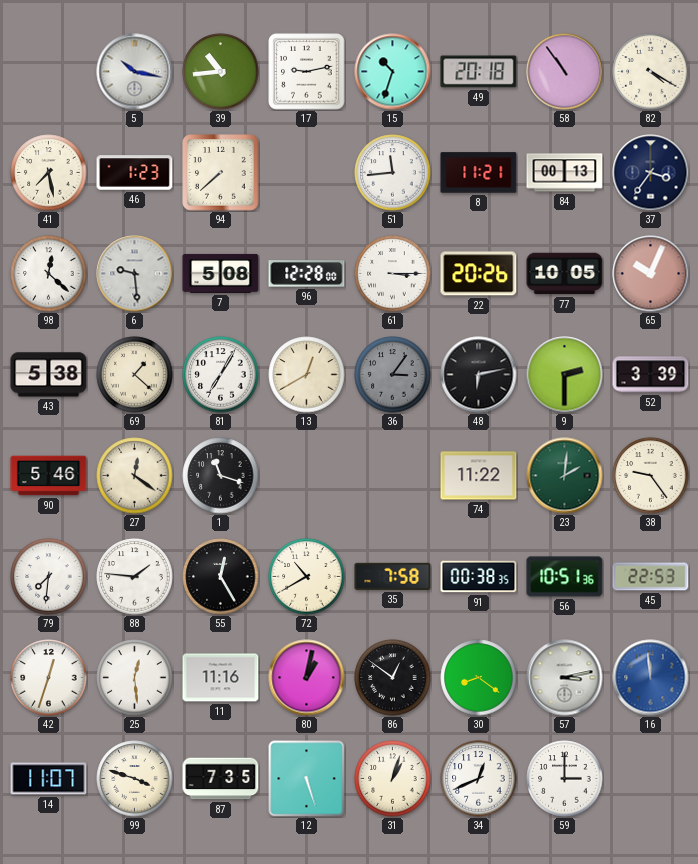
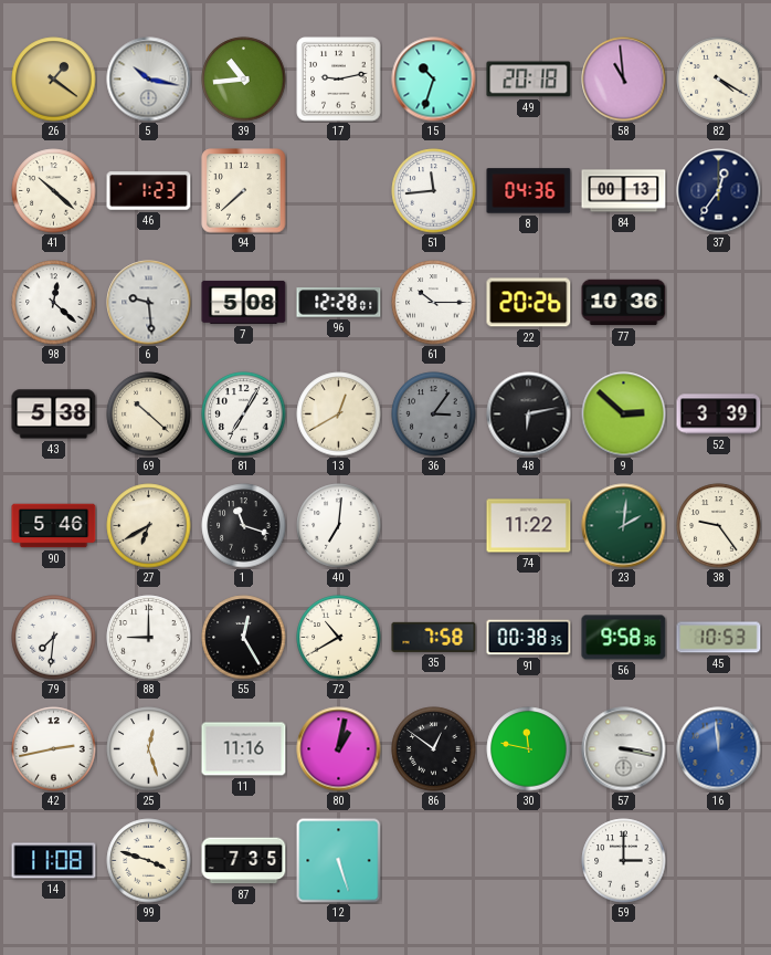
26: none -> 1:21
58: 10:54 -> 10:59
41: 7:28 -> 10:22
8: 11:21 -> 04:36
37: 3:36 -> 12:36
96: 12:28:00 -> 12:28:01
61: 3:15 -> 10:15
77: 10:05 -> 10:36
65: 10:04 -> none
69: 1:22 -> 10:22
9: 2:30 -> 2:52
27: 12:21 -> 6:40
40: none -> 7:01
88: 1:46 -> 9:00
56: 10:51 -> 9:58
45: 22:53 -> 10:53
42: 12:33 -> 2:43
25: 12:29 -> 12:27
30: 8:21 -> 11:47
57: 3:13 -> 3:17
14: 11:07 -> 11:08
31: 1:03 -> none
34: 12:41 -> none
